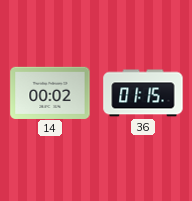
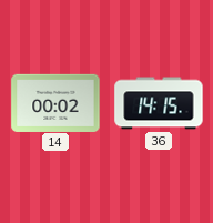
36: 01:15 -> 14:15
